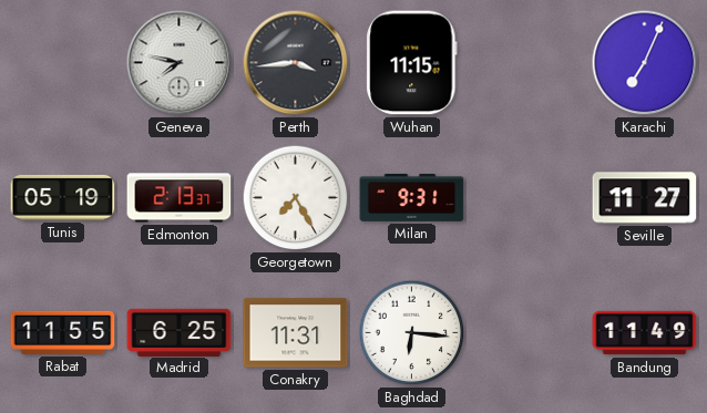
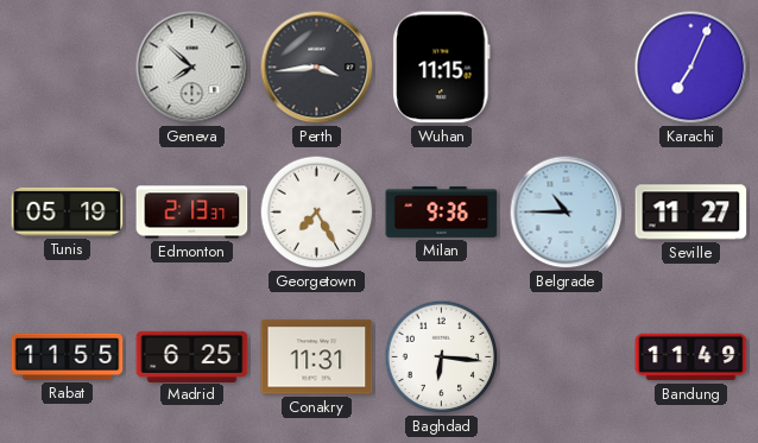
Geneva: 7:47 -> 7:52
Milan: 9:31 -> 9:36
Belgrade: none -> 10:45
